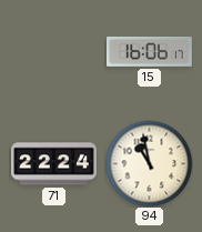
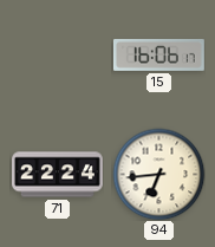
94: 10:58 -> 6:44
